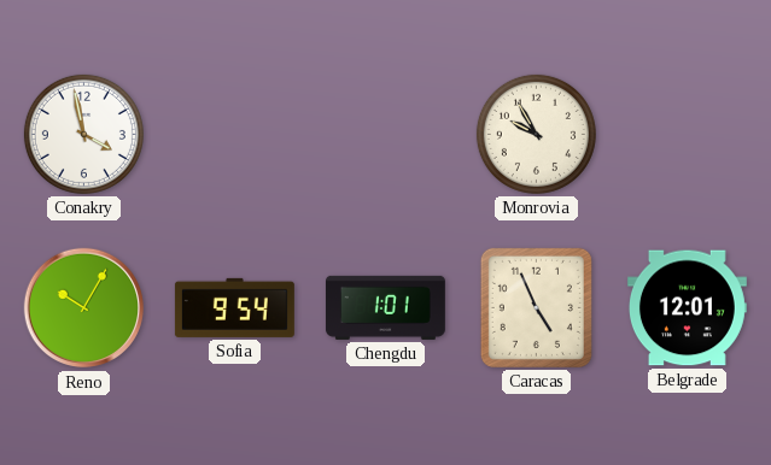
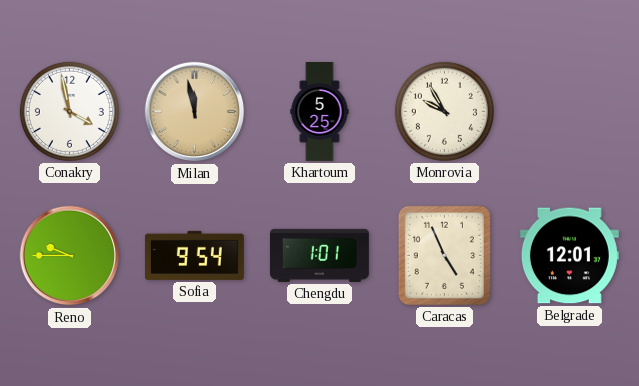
Milan: none -> 11:58
Khartoum: none -> 5:25
Reno: 10:05 -> 9:45
